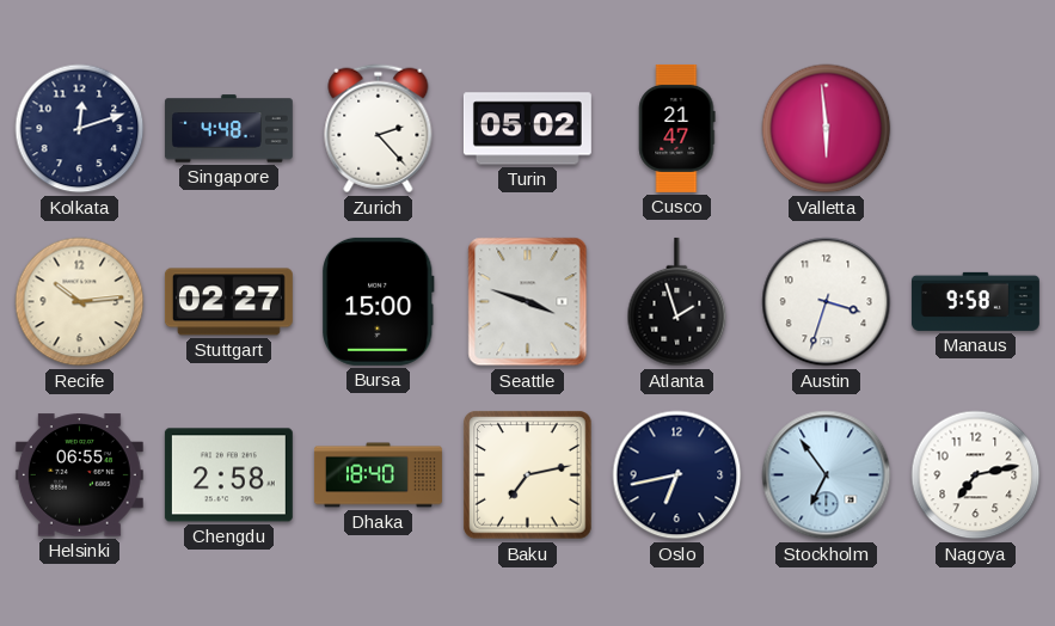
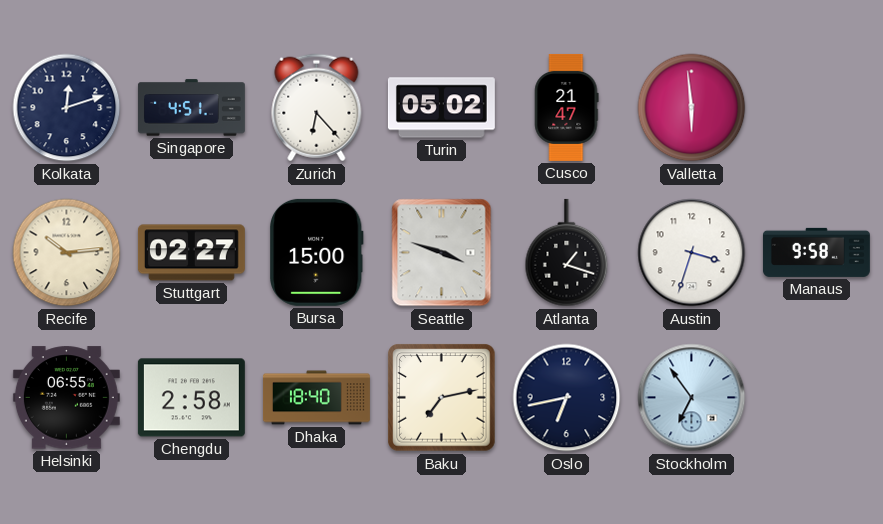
Singapore: 4:48 -> 4:51
Zurich: 2:23 -> 6:23
Atlanta: 1:57 -> 1:18
Nagoya: 7:13 -> none
